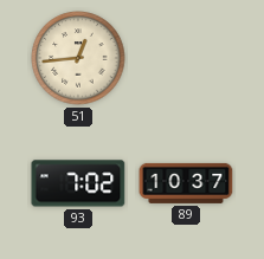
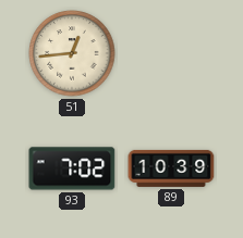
89: 10:37 -> 10:39
